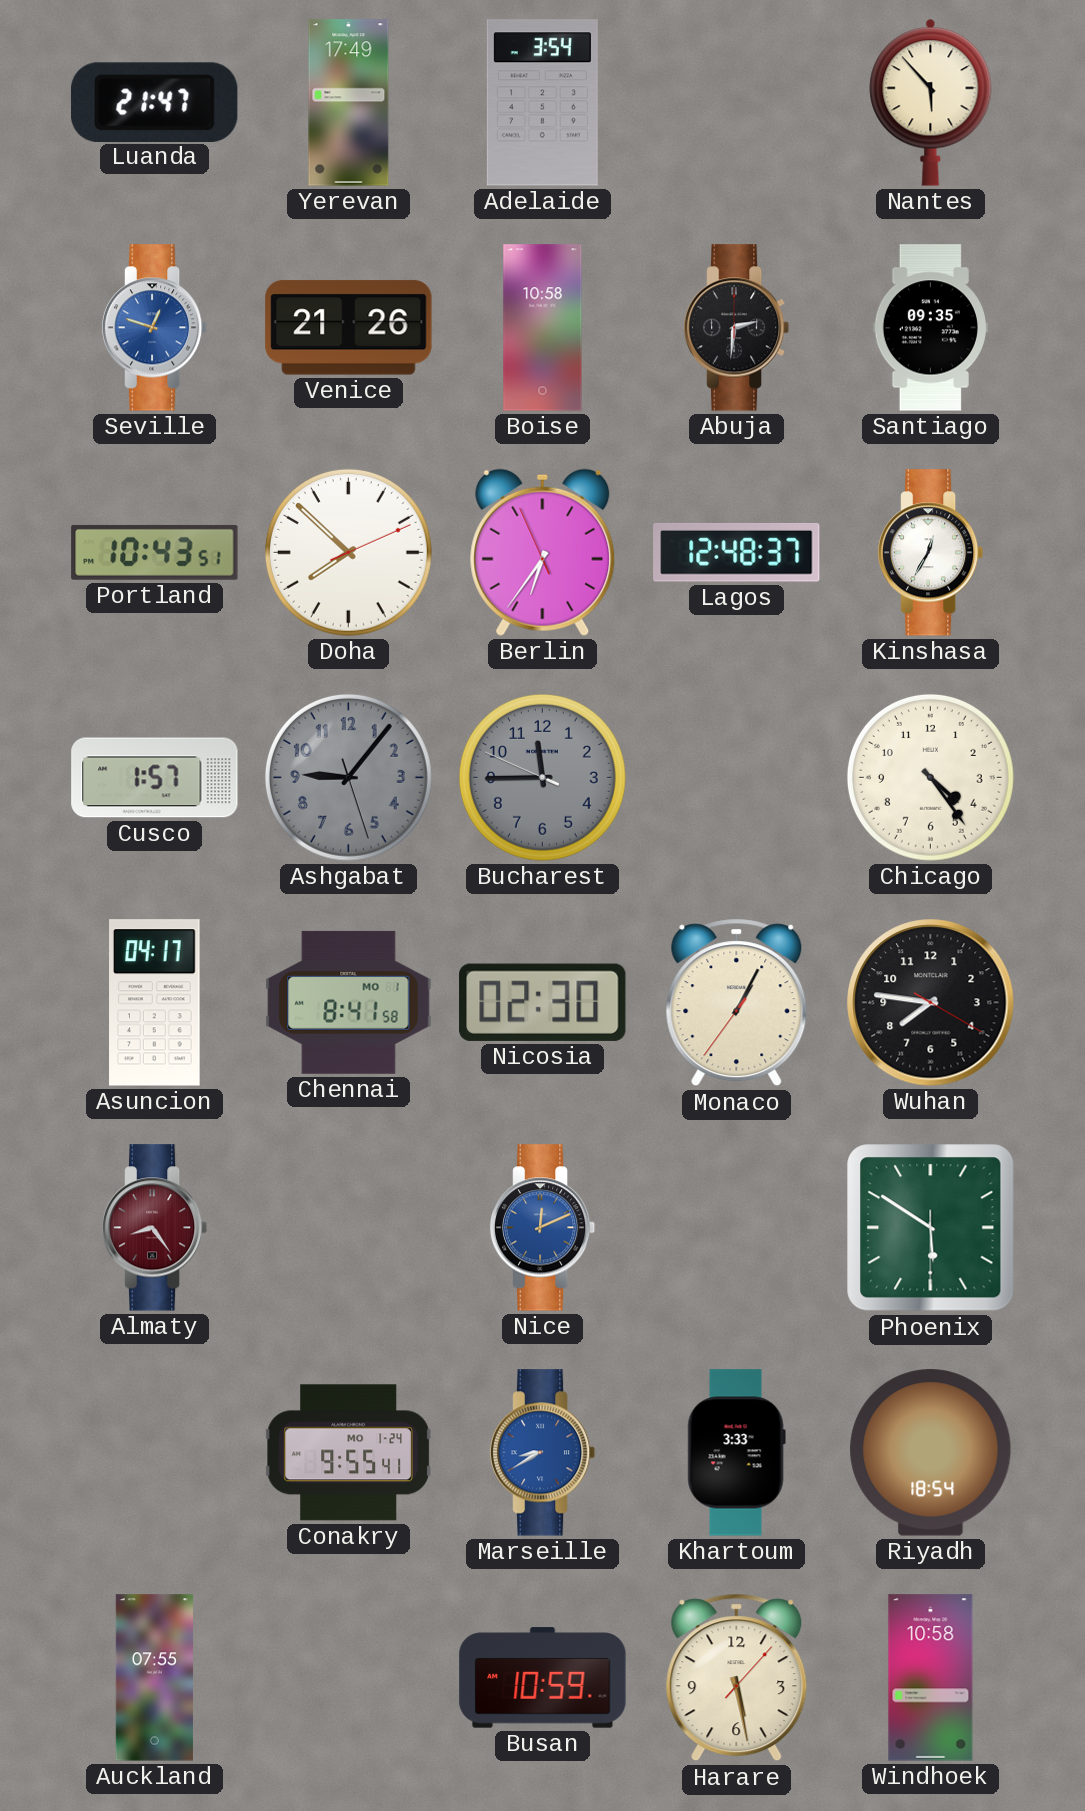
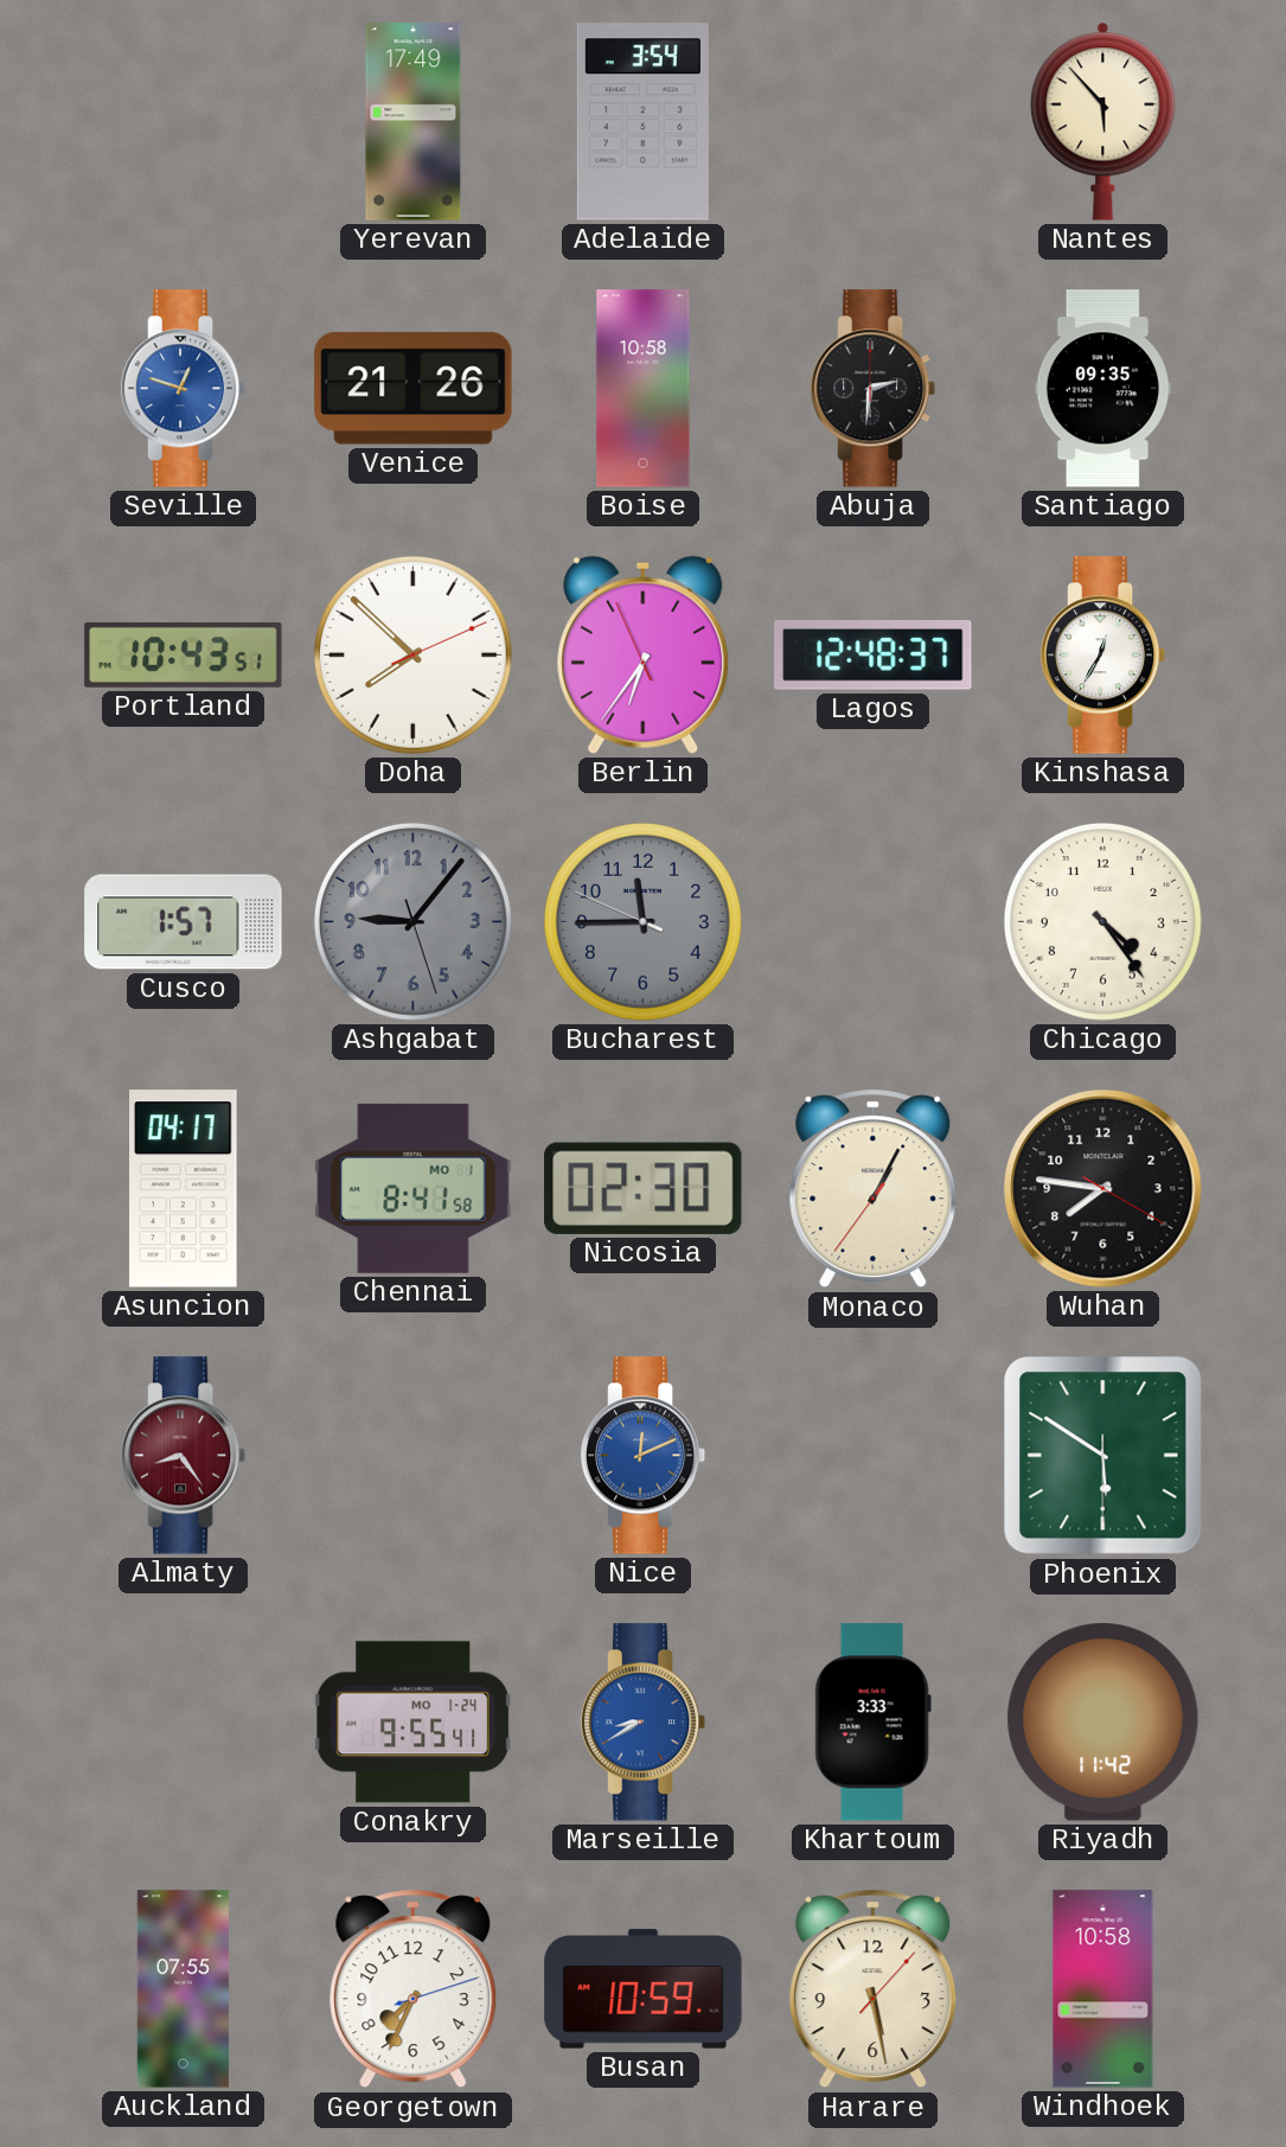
Luanda: 21:47 -> none
Riyadh: 18:54 -> 11:42
Georgetown: none -> 7:34
